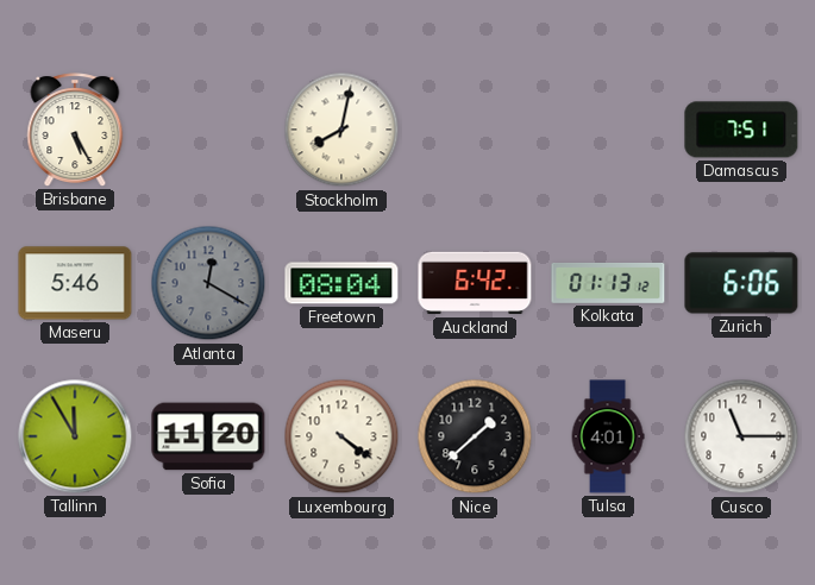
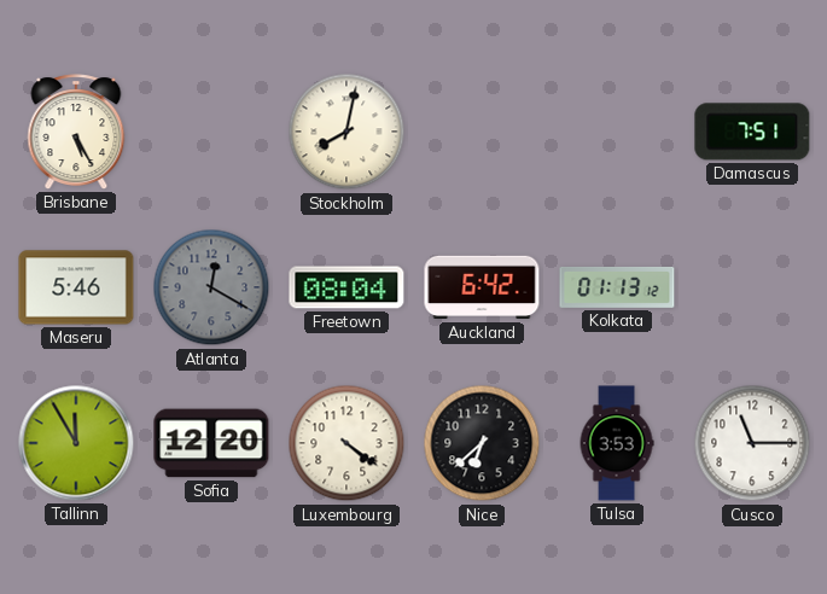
Zurich: 6:06 -> none
Sofia: 11:20 -> 12:20
Nice: 1:38 -> 6:38
Tulsa: 4:01 -> 3:53
